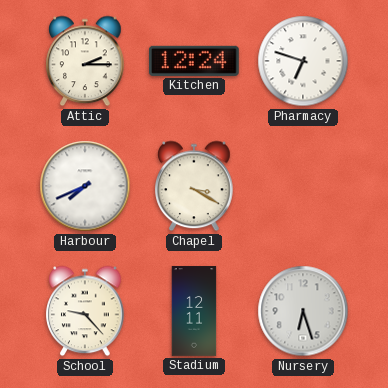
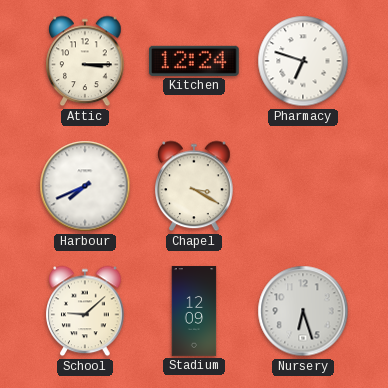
Attic: 2:15 -> 3:15
School: 9:23 -> 9:08
Stadium: 12:11 -> 12:09
